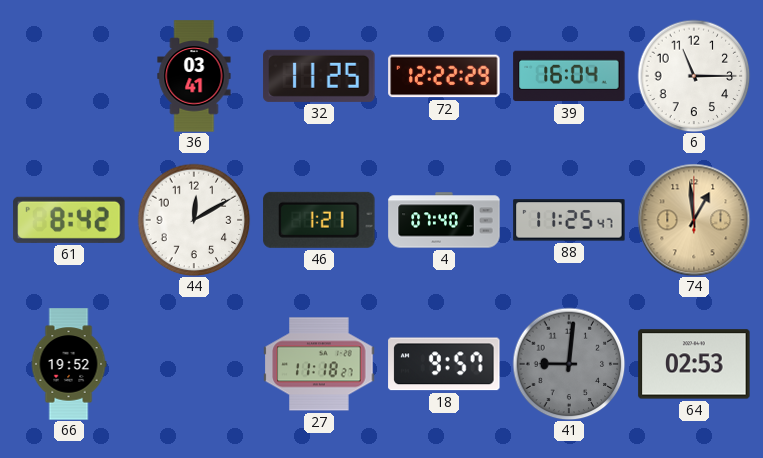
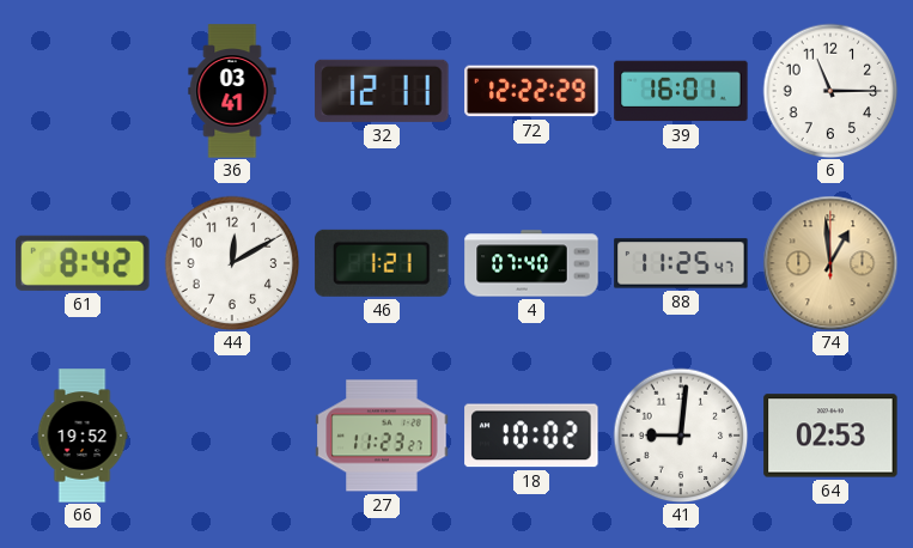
32: 11:25 -> 12:11
39: 16:04 -> 16:01
27: 11:18 -> 11:23
18: 9:57 -> 10:02
41 dial: grey -> white
